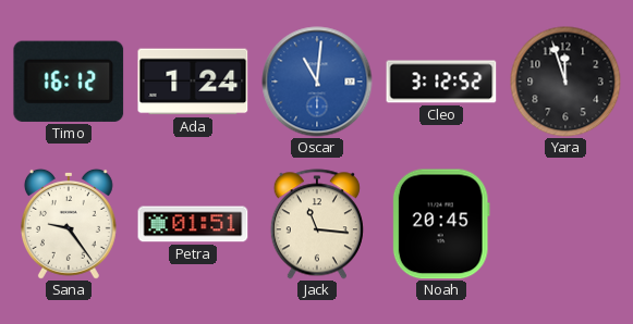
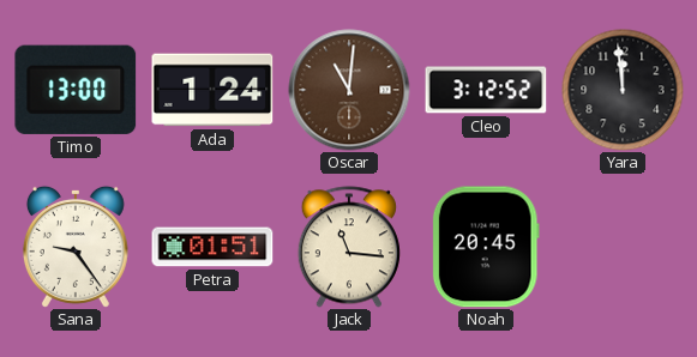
Timo: 16:12 -> 13:00
Oscar dial: blue -> brown
Yara: 11:57 -> 11:59
